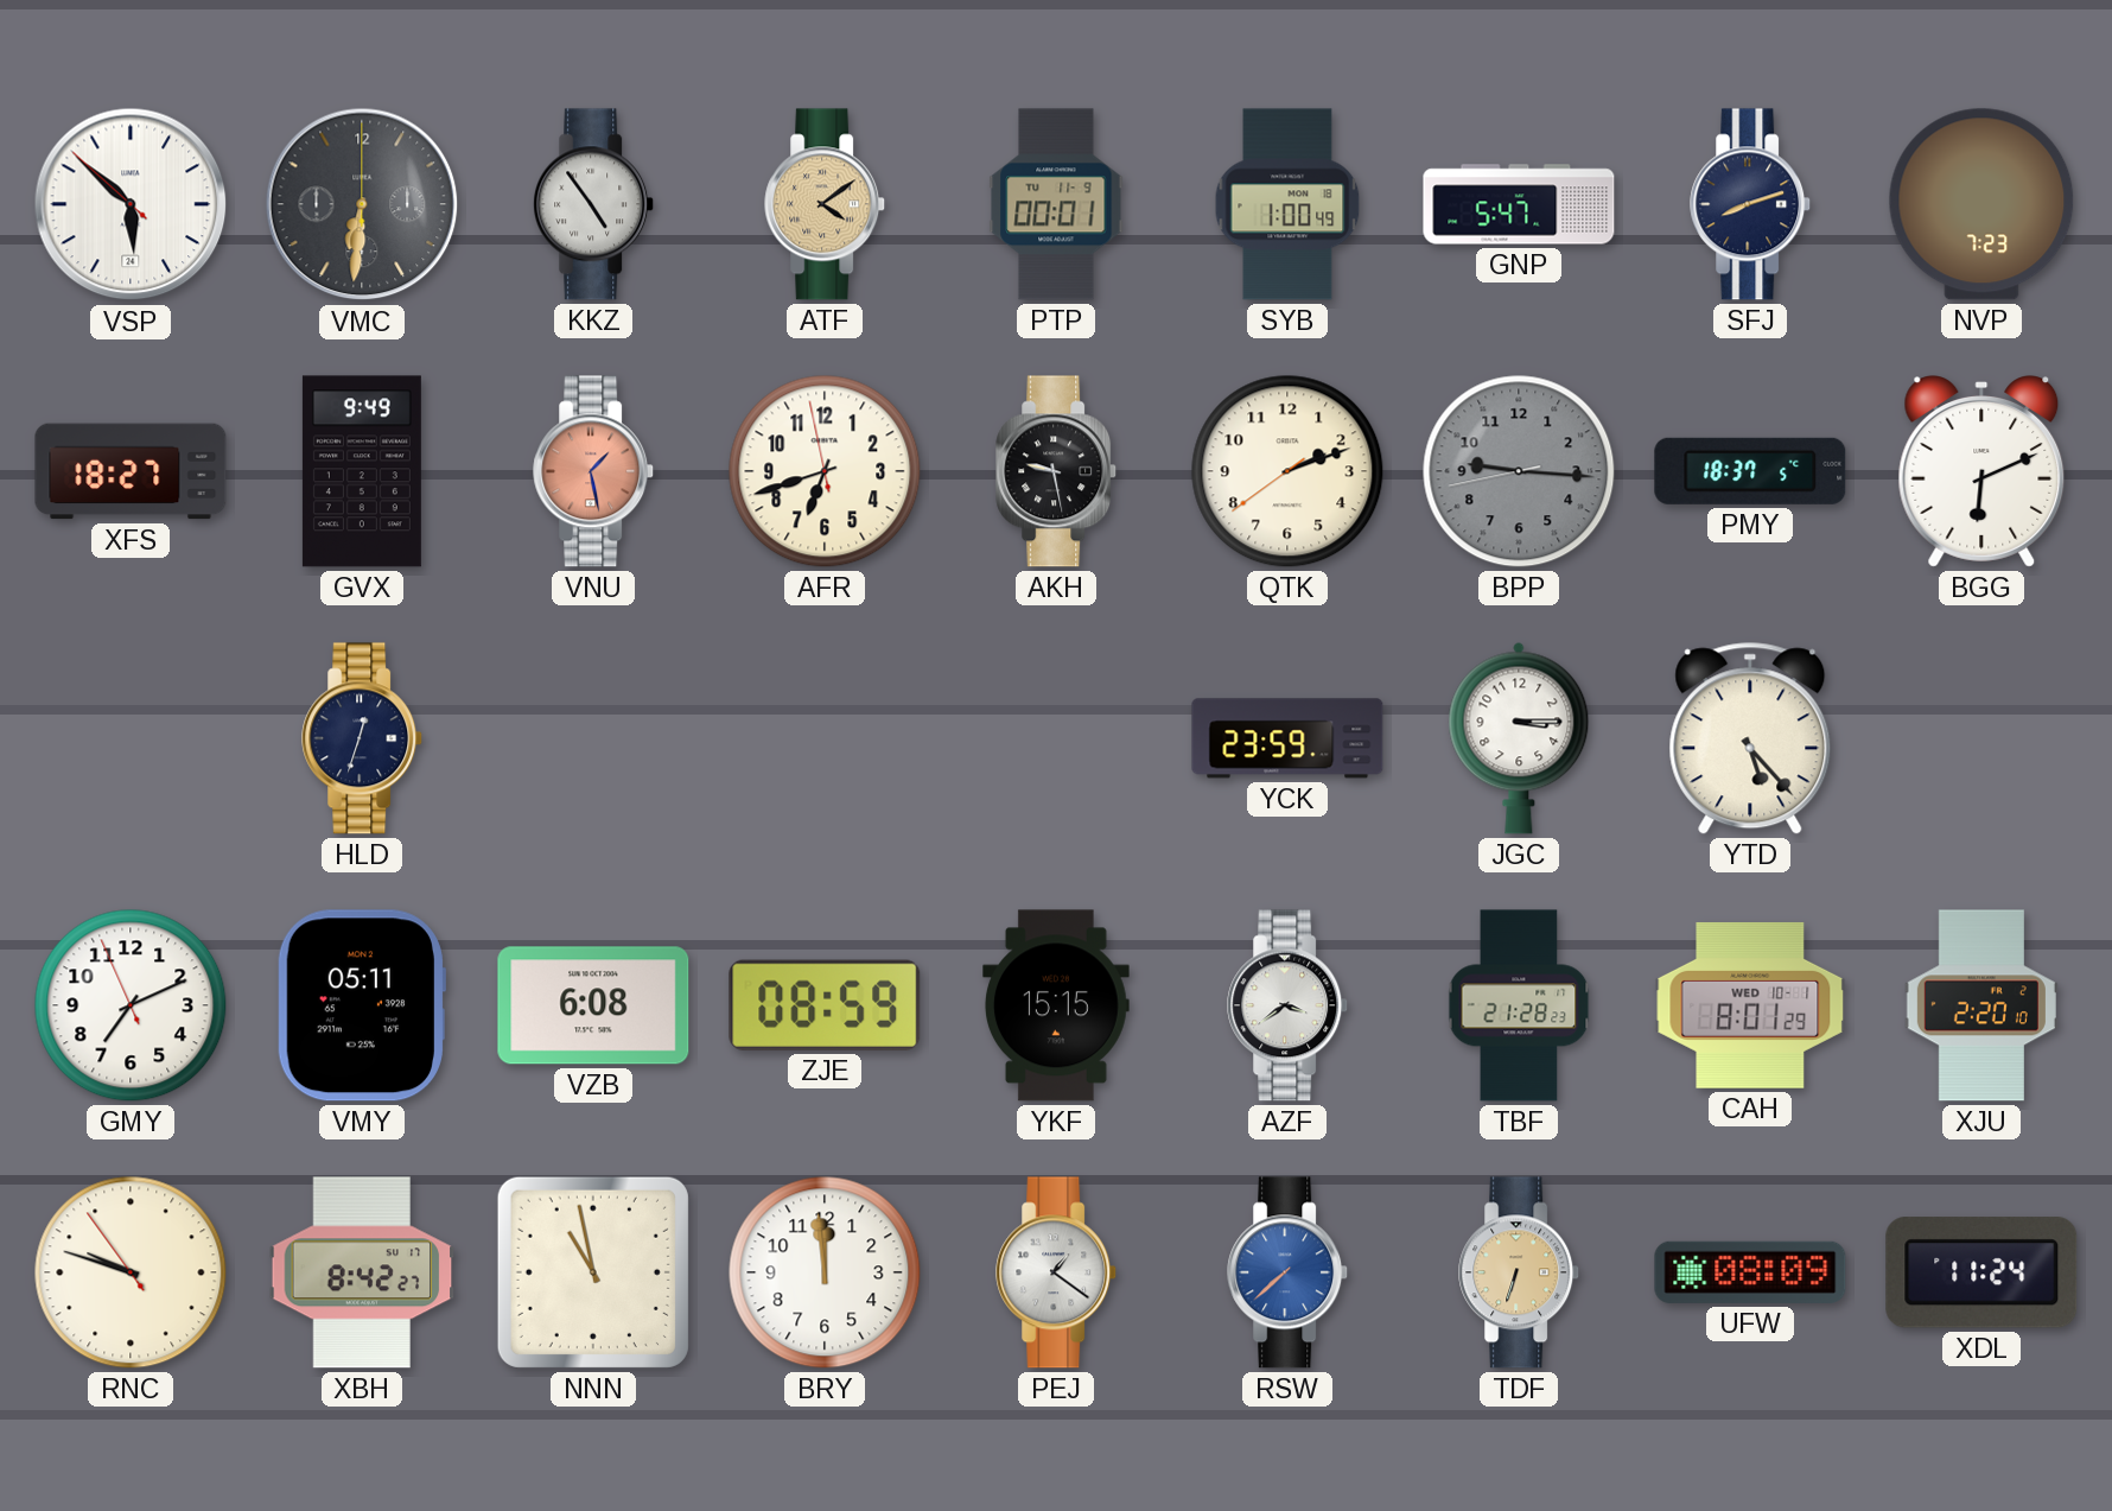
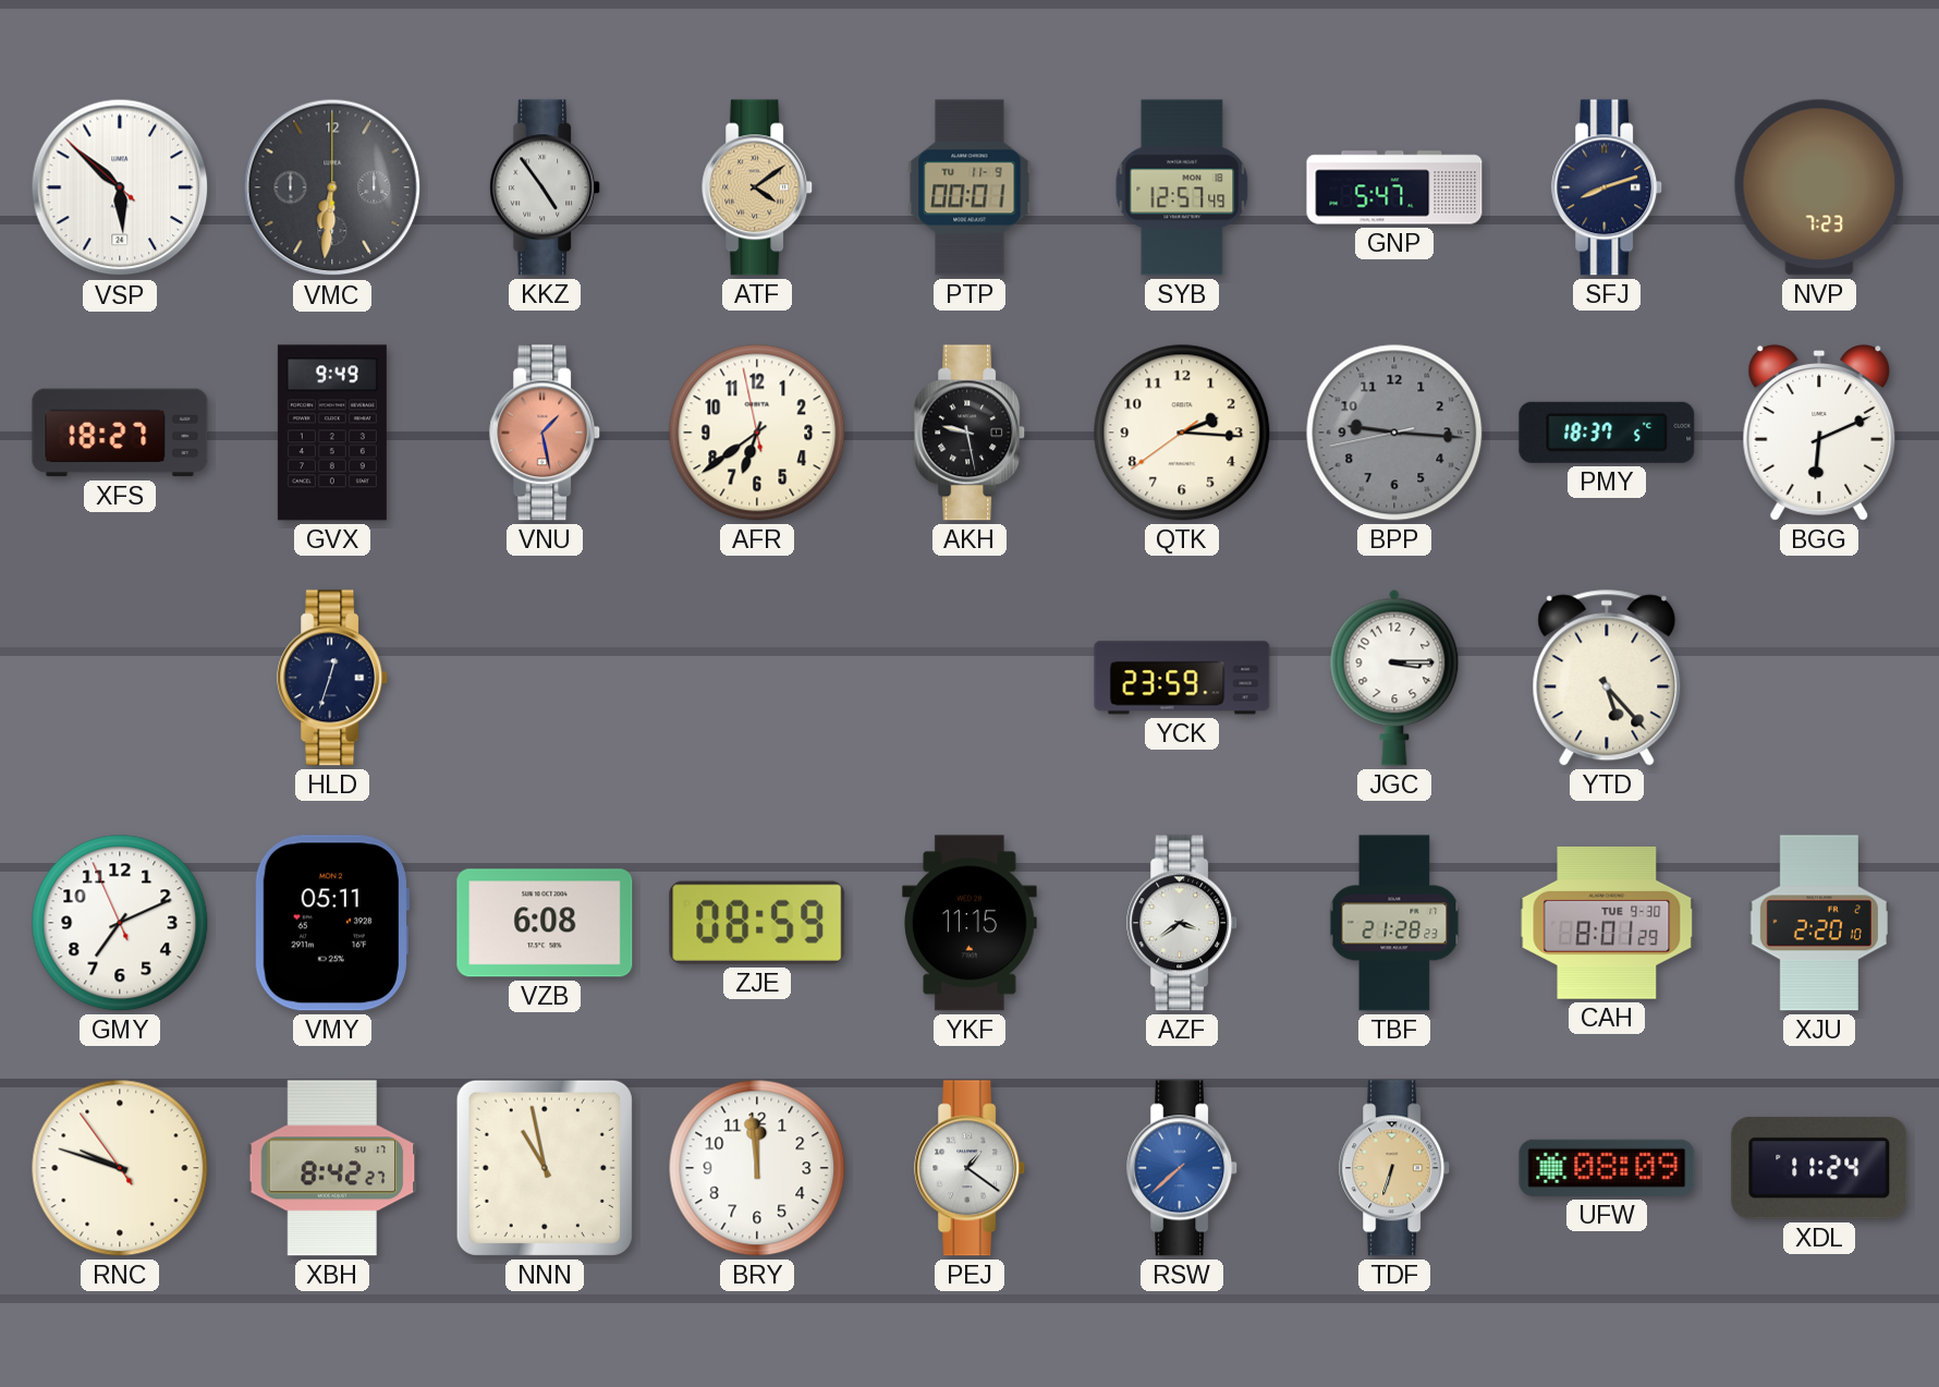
SYB: 1:00 -> 12:57
AFR: 6:41 -> 6:38
QTK: 2:11 -> 2:15
YKF: 15:15 -> 11:15
CAH date: WED 10-1 -> TUE 9-30
